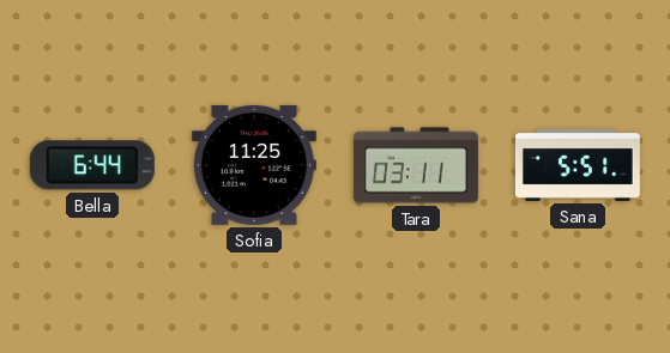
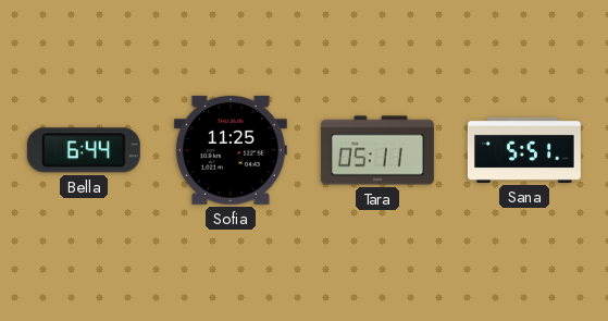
Tara: 03:11 -> 05:11
